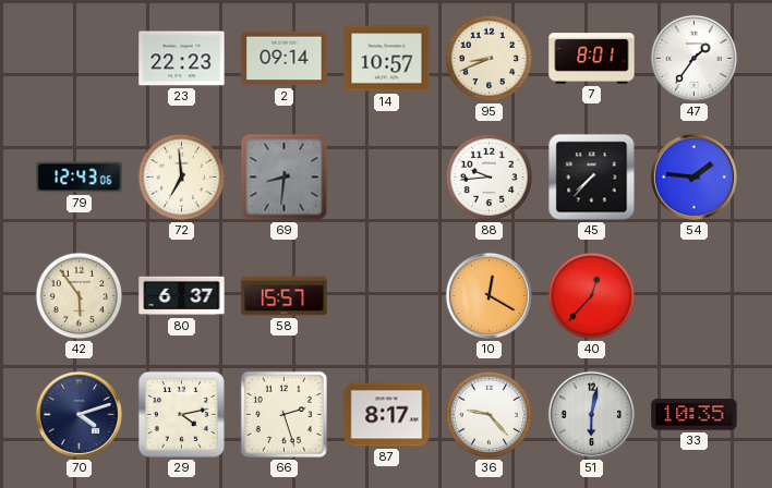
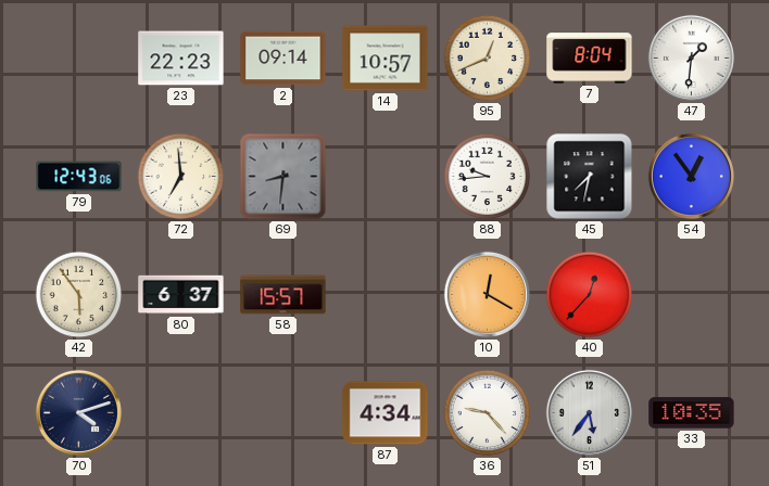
95: 8:41 -> 12:41
7: 8:01 -> 8:04
47: 1:36 -> 1:31
45: 7:37 -> 7:32
54: 1:46 -> 12:54
29: 4:13 -> none
66: 2:27 -> none
87: 8:17 -> 4:34
51: 6:02 -> 5:36
